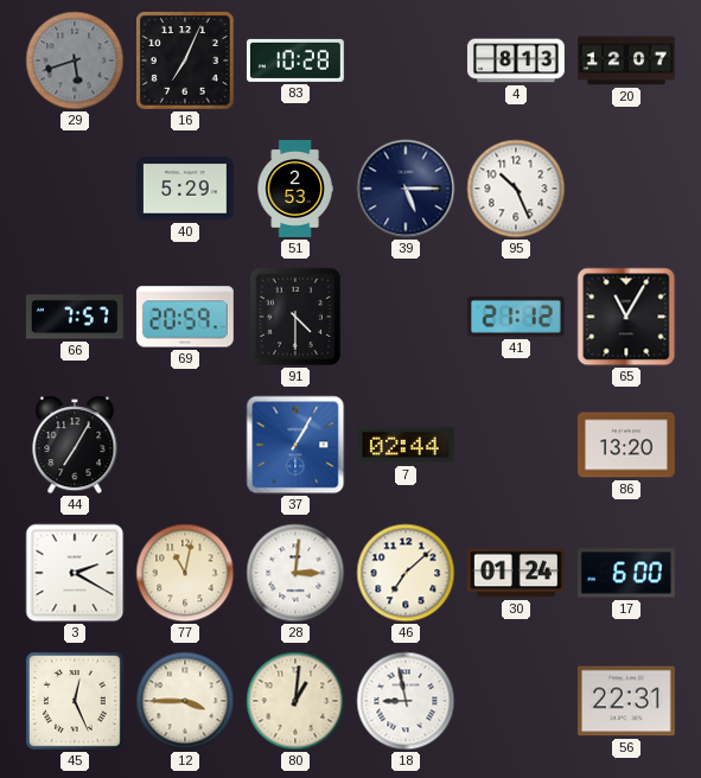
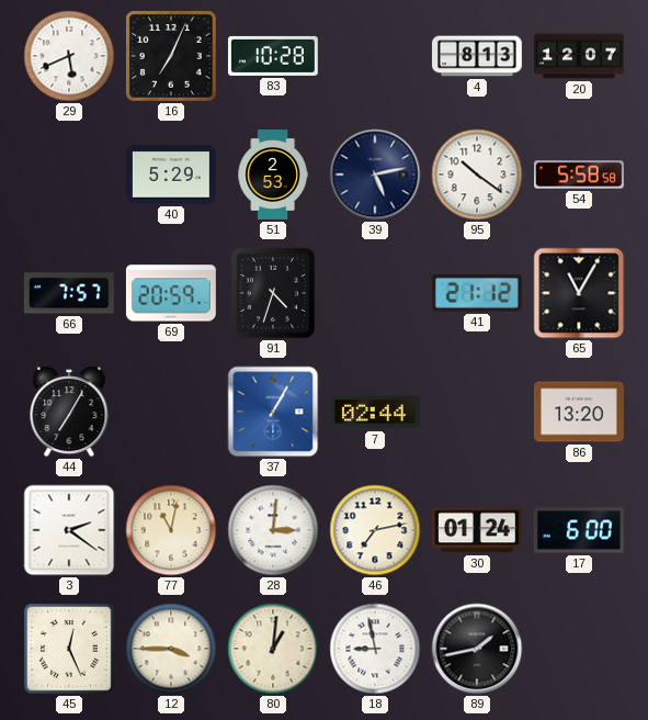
29: 5:42 -> 5:41
29 dial: grey -> white
39: 5:15 -> 5:13
95: 10:26 -> 10:21
54: none -> 5:58
91: 4:30 -> 4:33
3: 2:20 -> 2:21
46: 7:08 -> 7:13
89: none -> 1:43
56: 22:31 -> none
